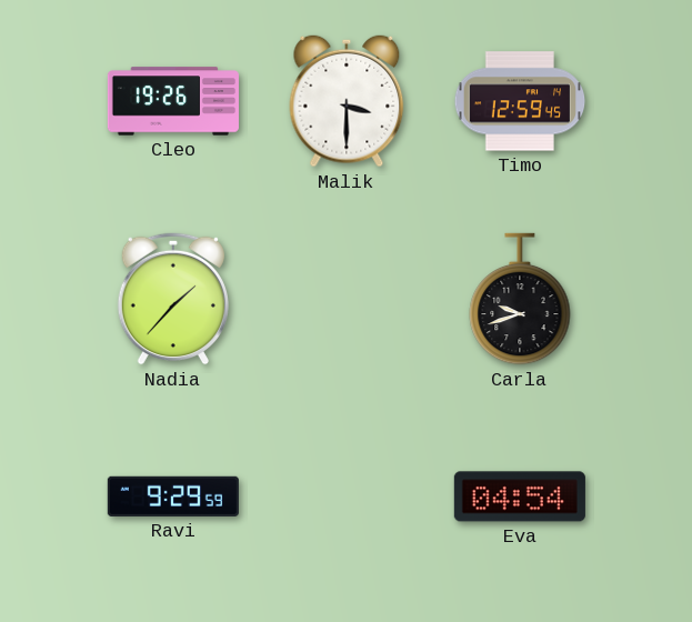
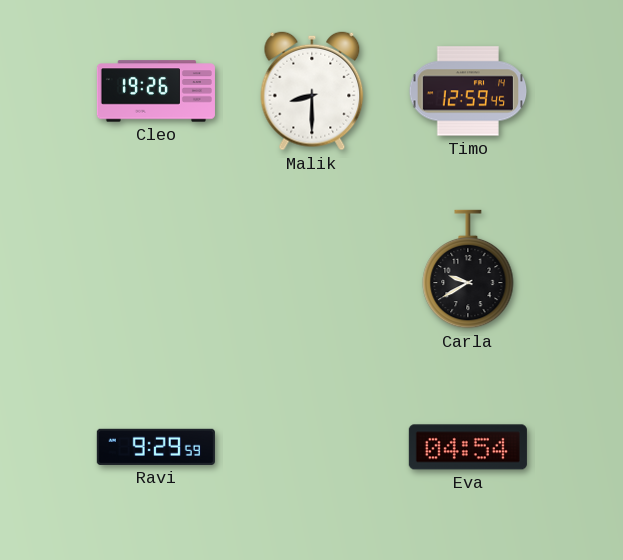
Malik: 3:30 -> 8:30
Nadia: 1:37 -> none
Carla: 9:42 -> 9:40
